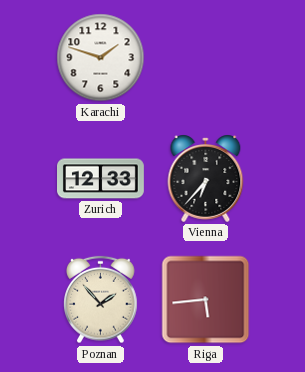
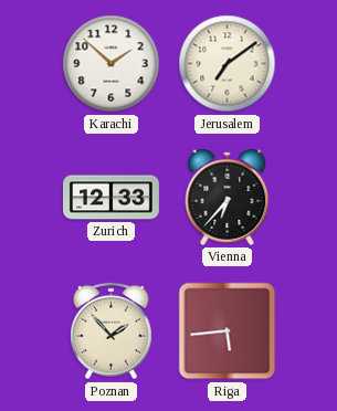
Karachi: 1:48 -> 1:52
Jerusalem: none -> 7:09
